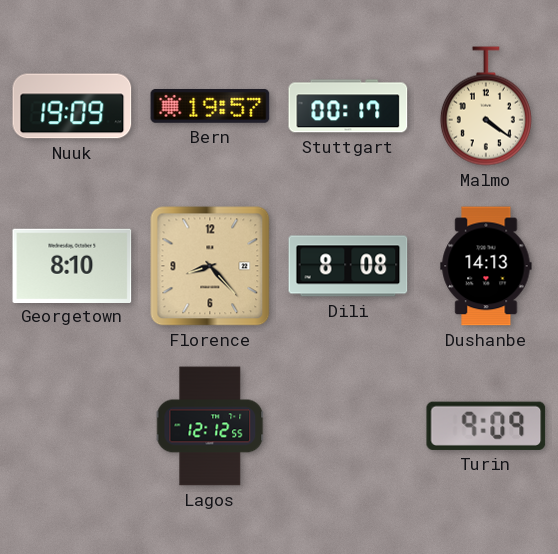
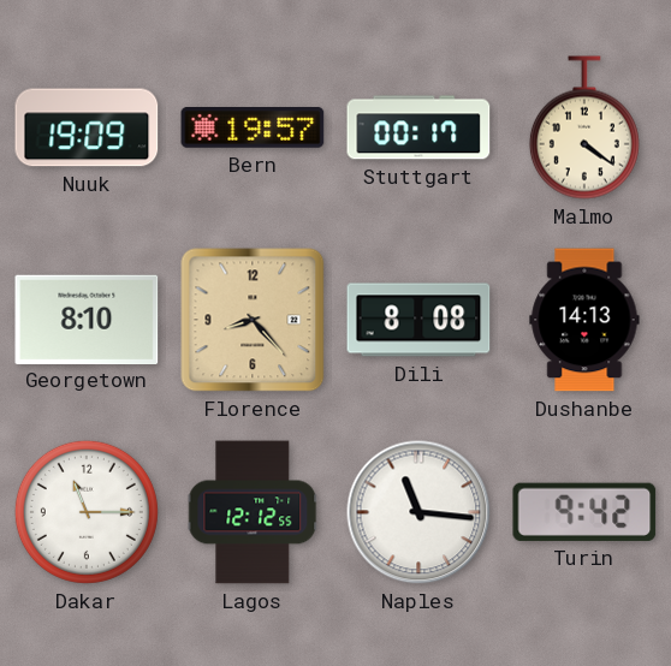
Dakar: none -> 11:15
Naples: none -> 11:16
Turin: 9:09 -> 9:42
